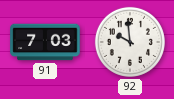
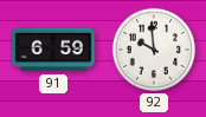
91: 7:03 -> 6:59
